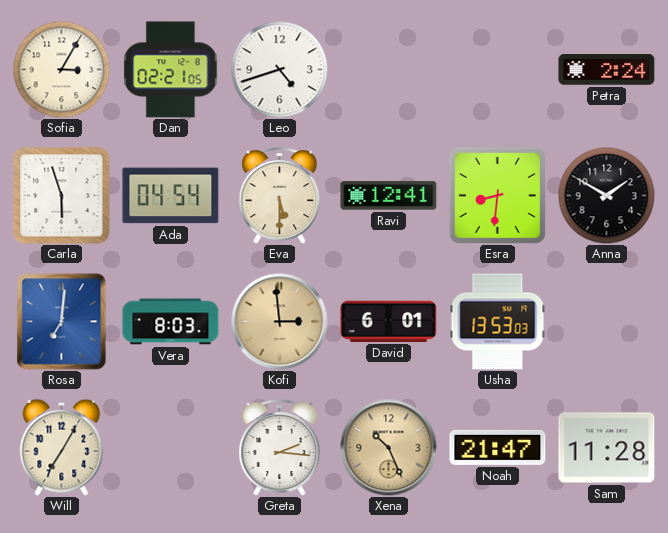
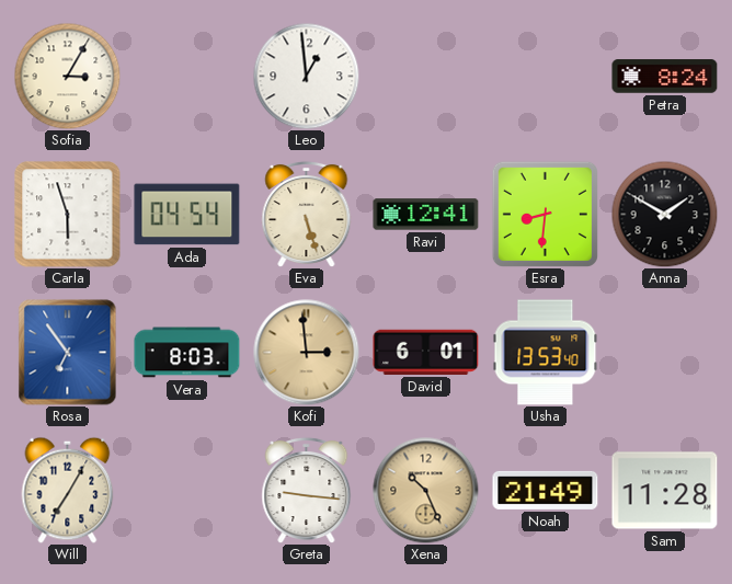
Dan: 02:21 -> none
Leo: 4:42 -> 12:59
Petra: 2:24 -> 8:24
Eva: 5:30 -> 5:27
Rosa: 7:01 -> 6:54
Usha: 13:53:03 -> 13:53:40
Greta: 2:16 -> 9:16
Noah: 21:47 -> 21:49
